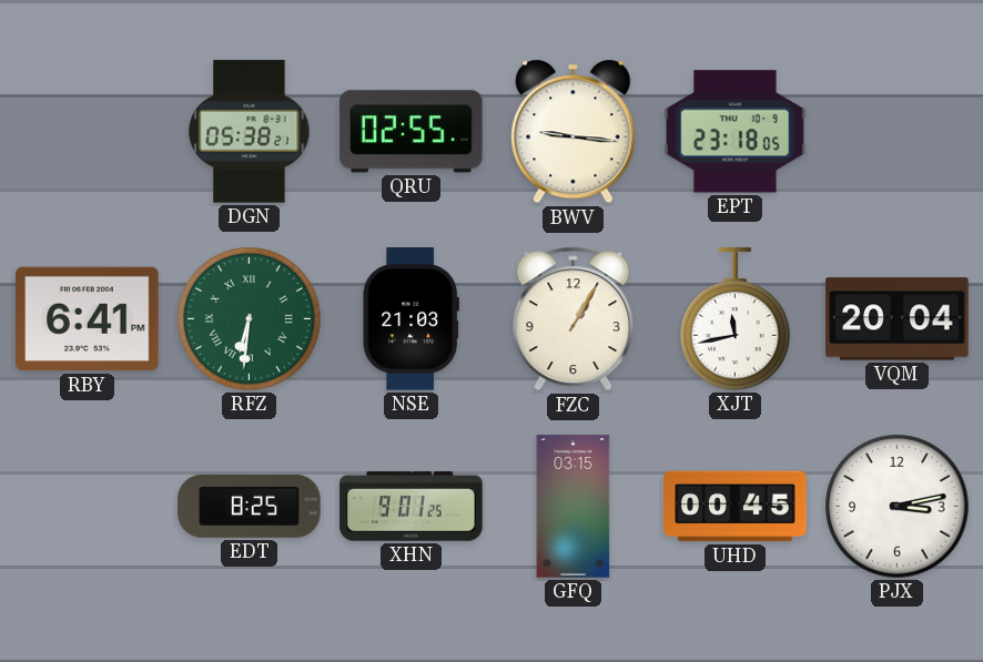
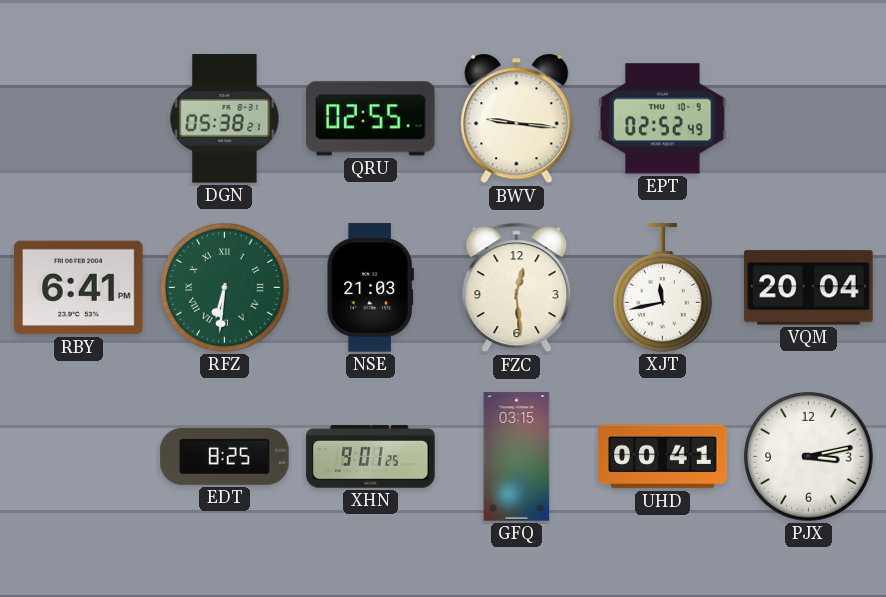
EPT: 23:18 -> 02:52
FZC: 1:05 -> 12:29
UHD: 00:45 -> 00:41
